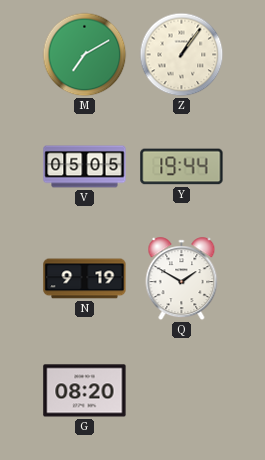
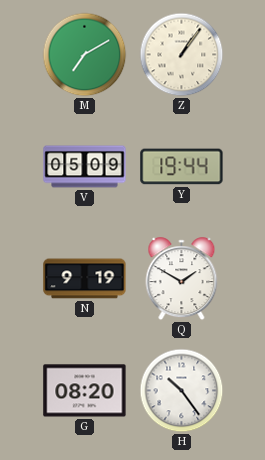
V: 05:05 -> 05:09
H: none -> 10:24
